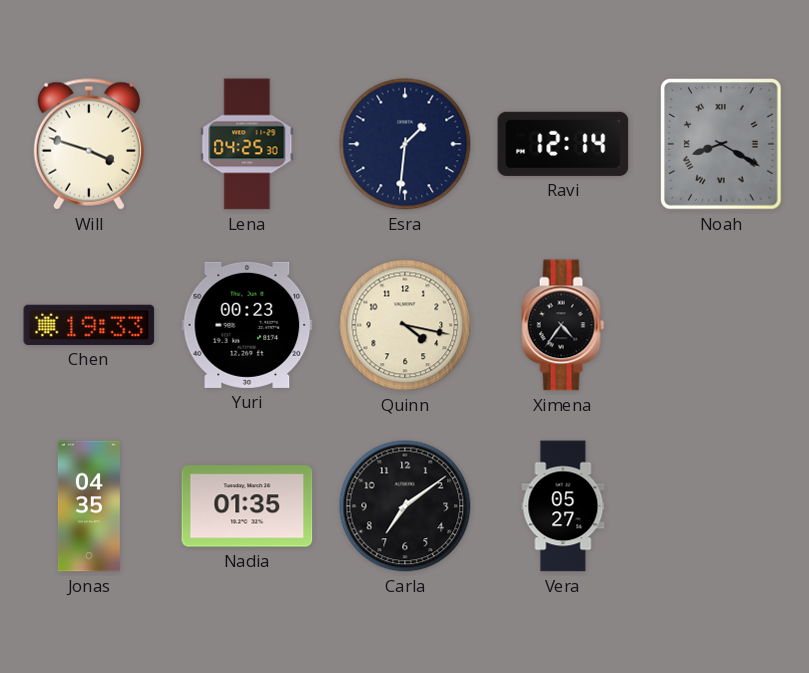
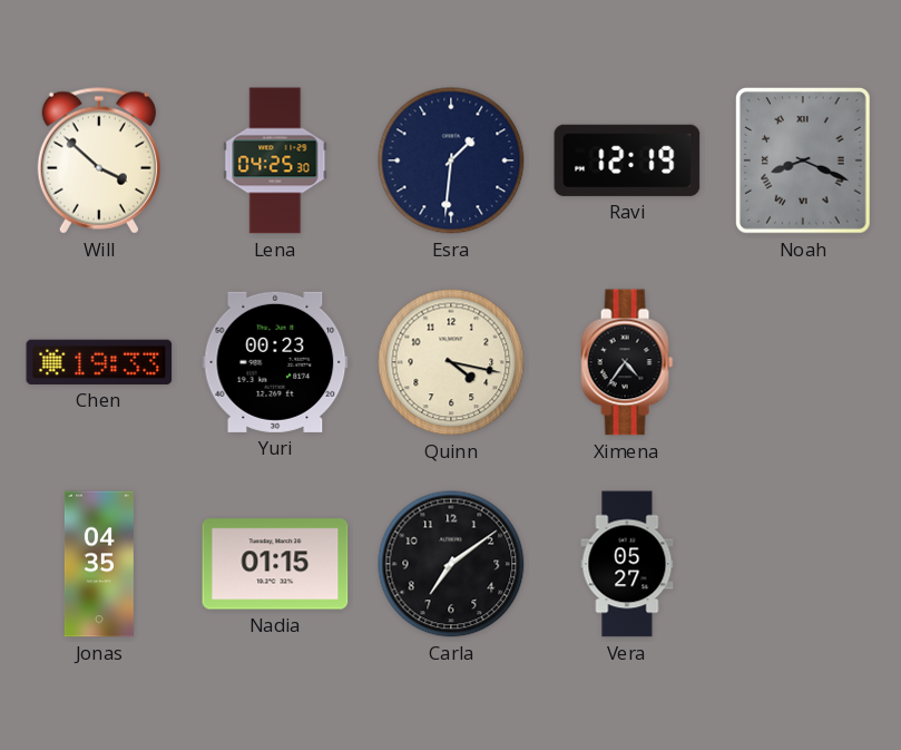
Will: 3:48 -> 3:52
Ravi: 12:14 -> 12:19
Noah: 8:20 -> 8:19
Nadia: 01:35 -> 01:15
